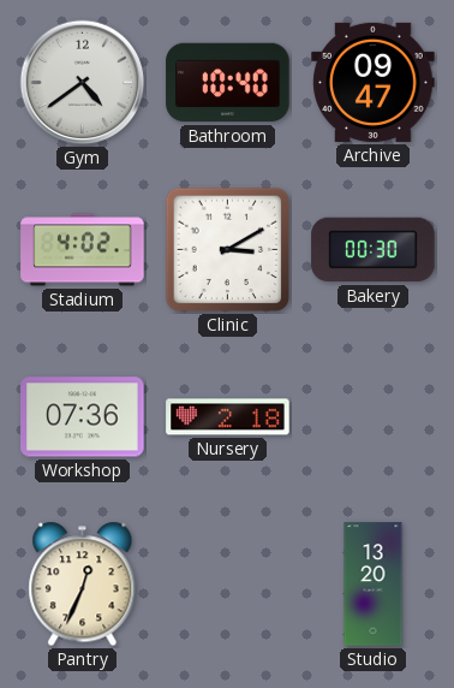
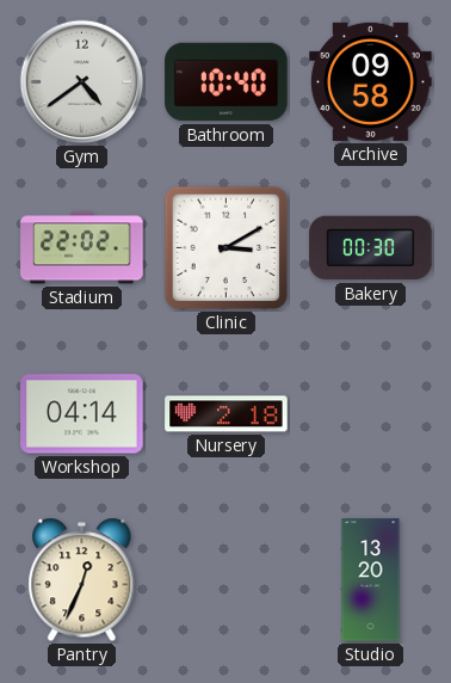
Archive: 09:47 -> 09:58
Stadium: 4:02 -> 22:02
Workshop: 07:36 -> 04:14
